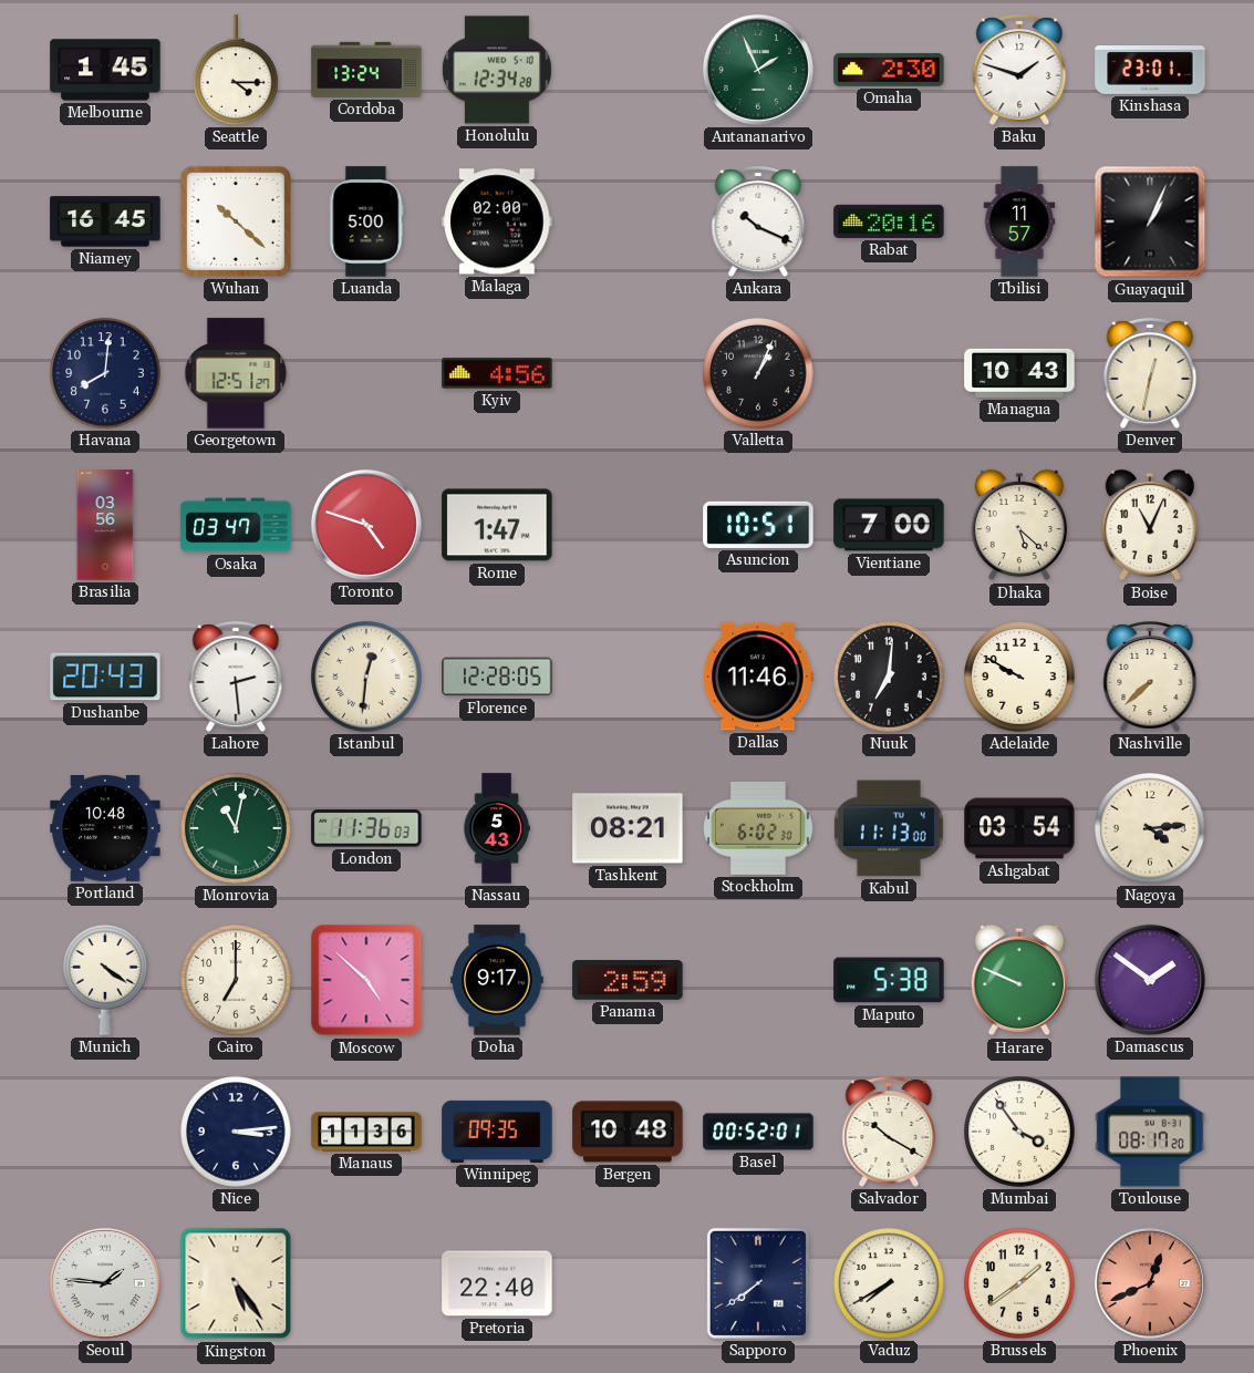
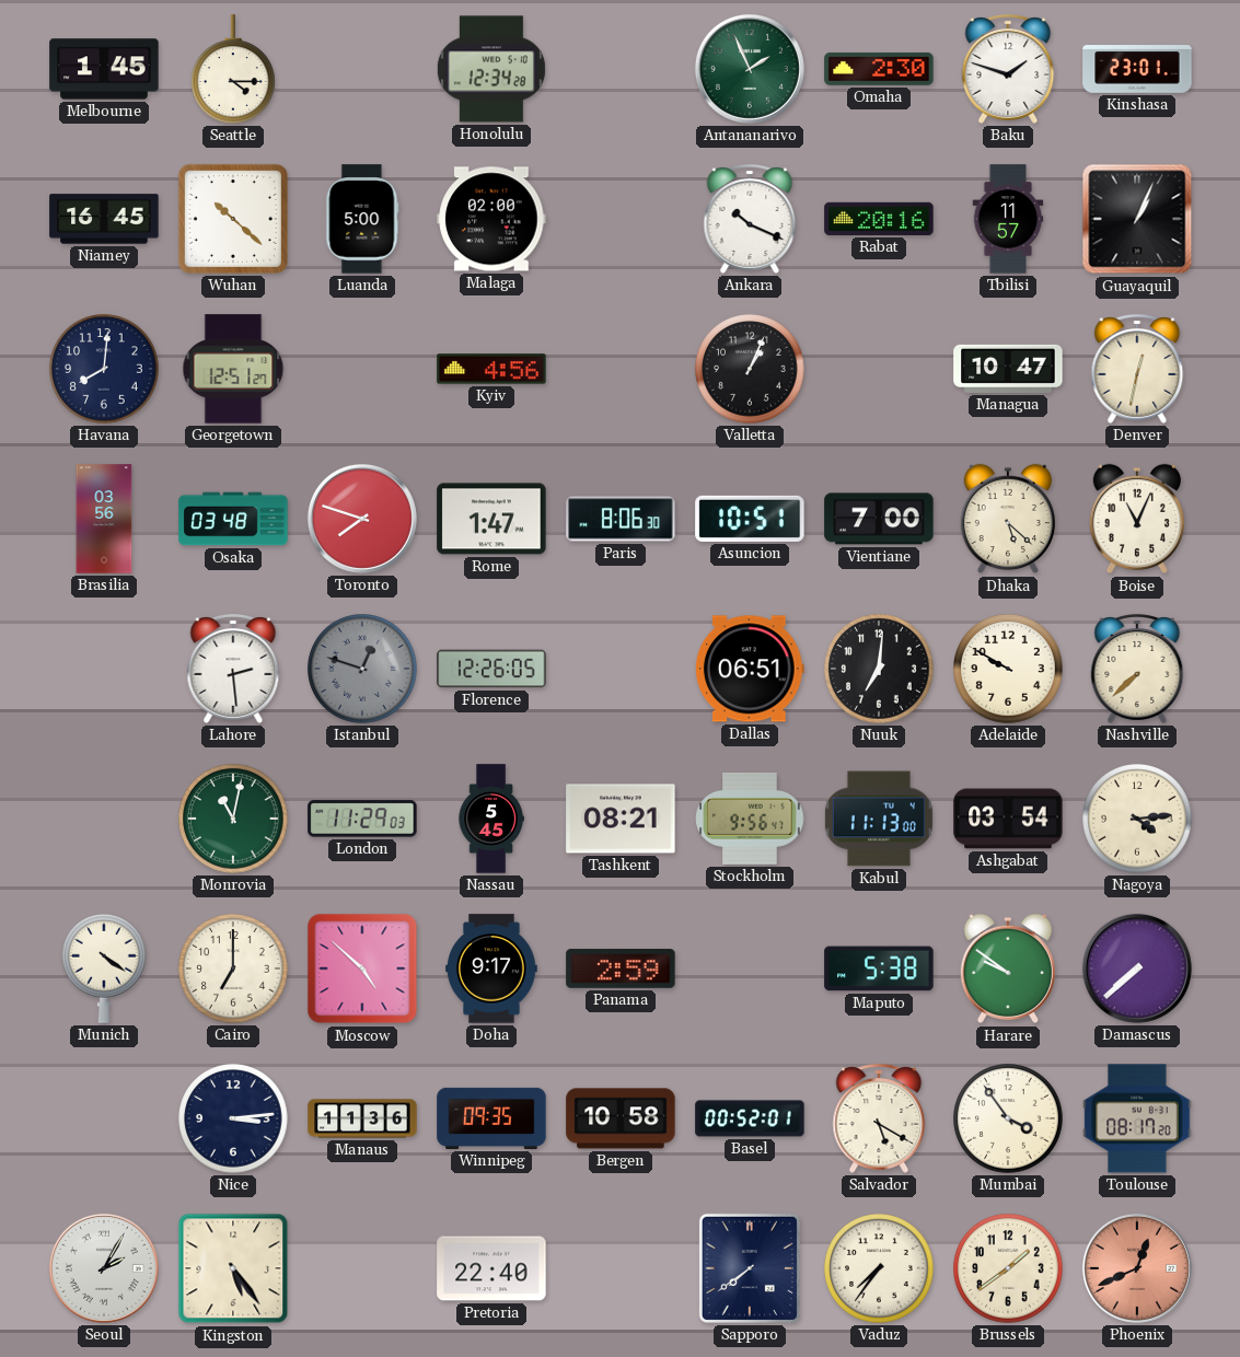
Cordoba: 13:24 -> none
Managua: 10:43 -> 10:47
Osaka: 03:47 -> 03:48
Toronto: 4:48 -> 7:48
Paris: none -> 8:06
Dushanbe: 20:43 -> none
Istanbul: 12:31 -> 12:48
Istanbul dial: cream -> grey
Florence: 12:28 -> 12:26
Dallas: 11:46 -> 06:51
Portland: 10:48 -> none
London: 11:36 -> 11:29
Nassau: 5:43 -> 5:45
Stockholm: 6:02 -> 9:56
Harare: 9:49 -> 9:51
Damascus: 1:51 -> 7:38
Bergen: 10:48 -> 10:58
Salvador: 10:20 -> 5:20
Seoul: 1:46 -> 2:05
Vaduz: 7:40 -> 7:36
